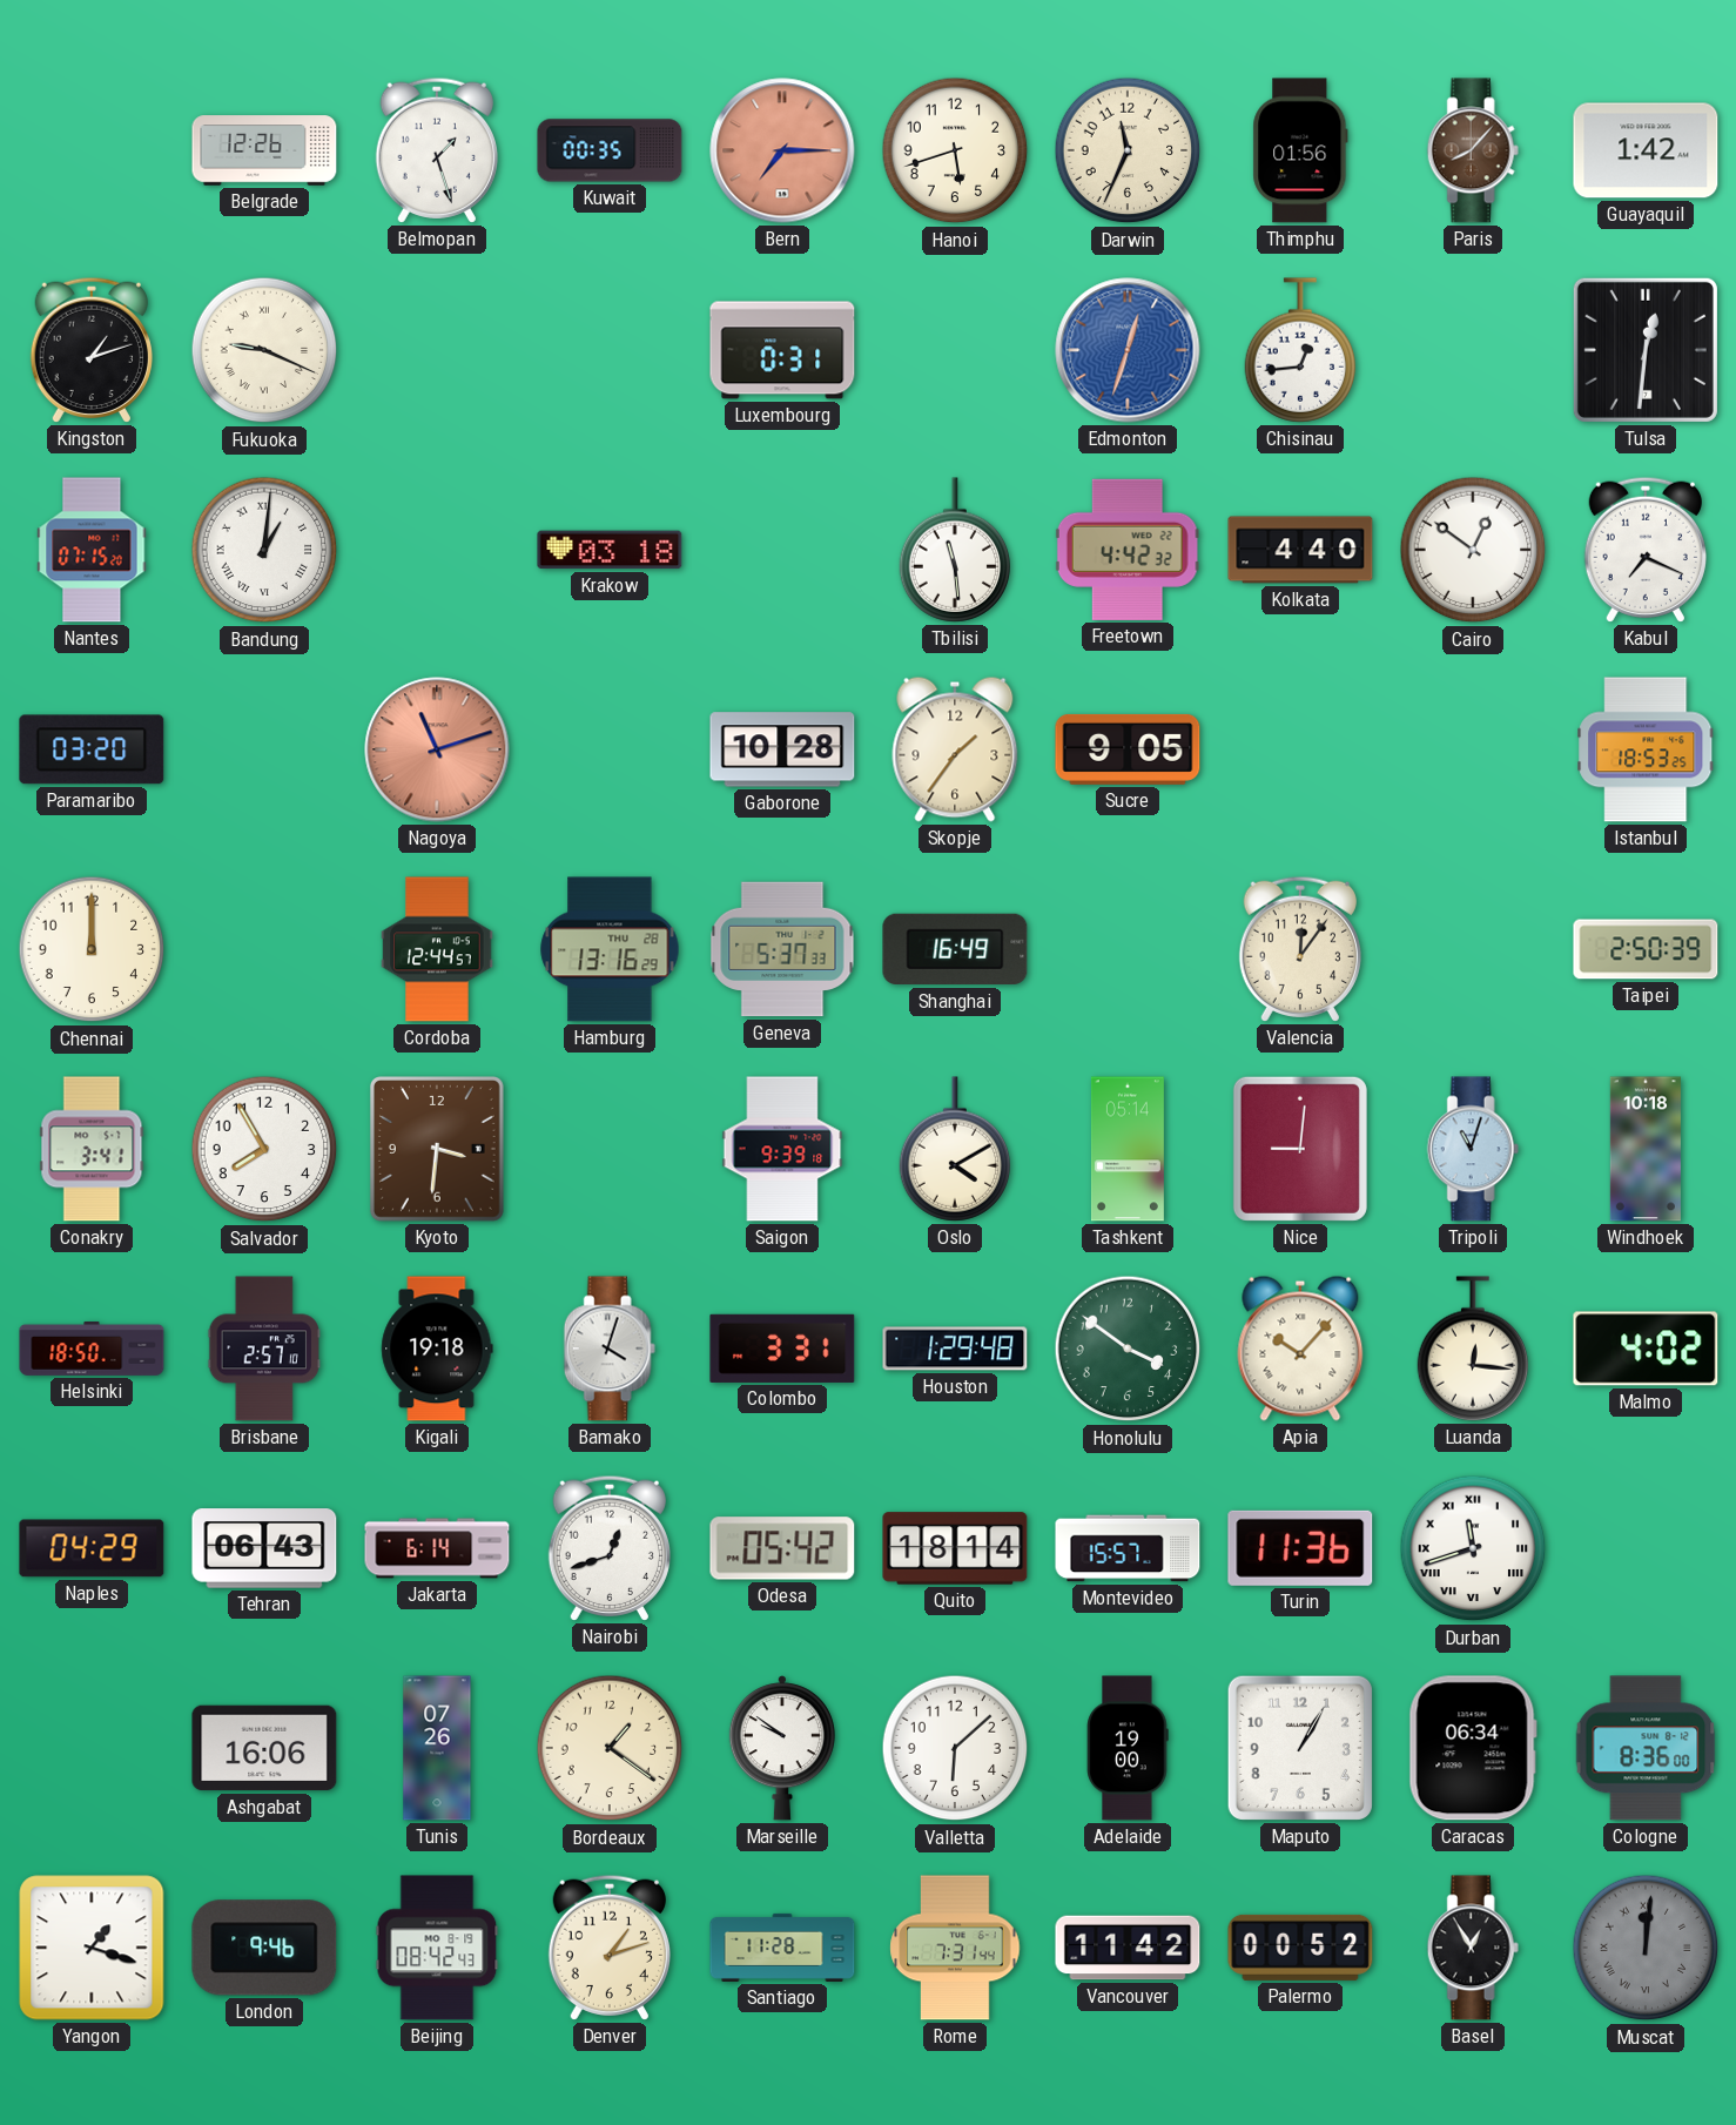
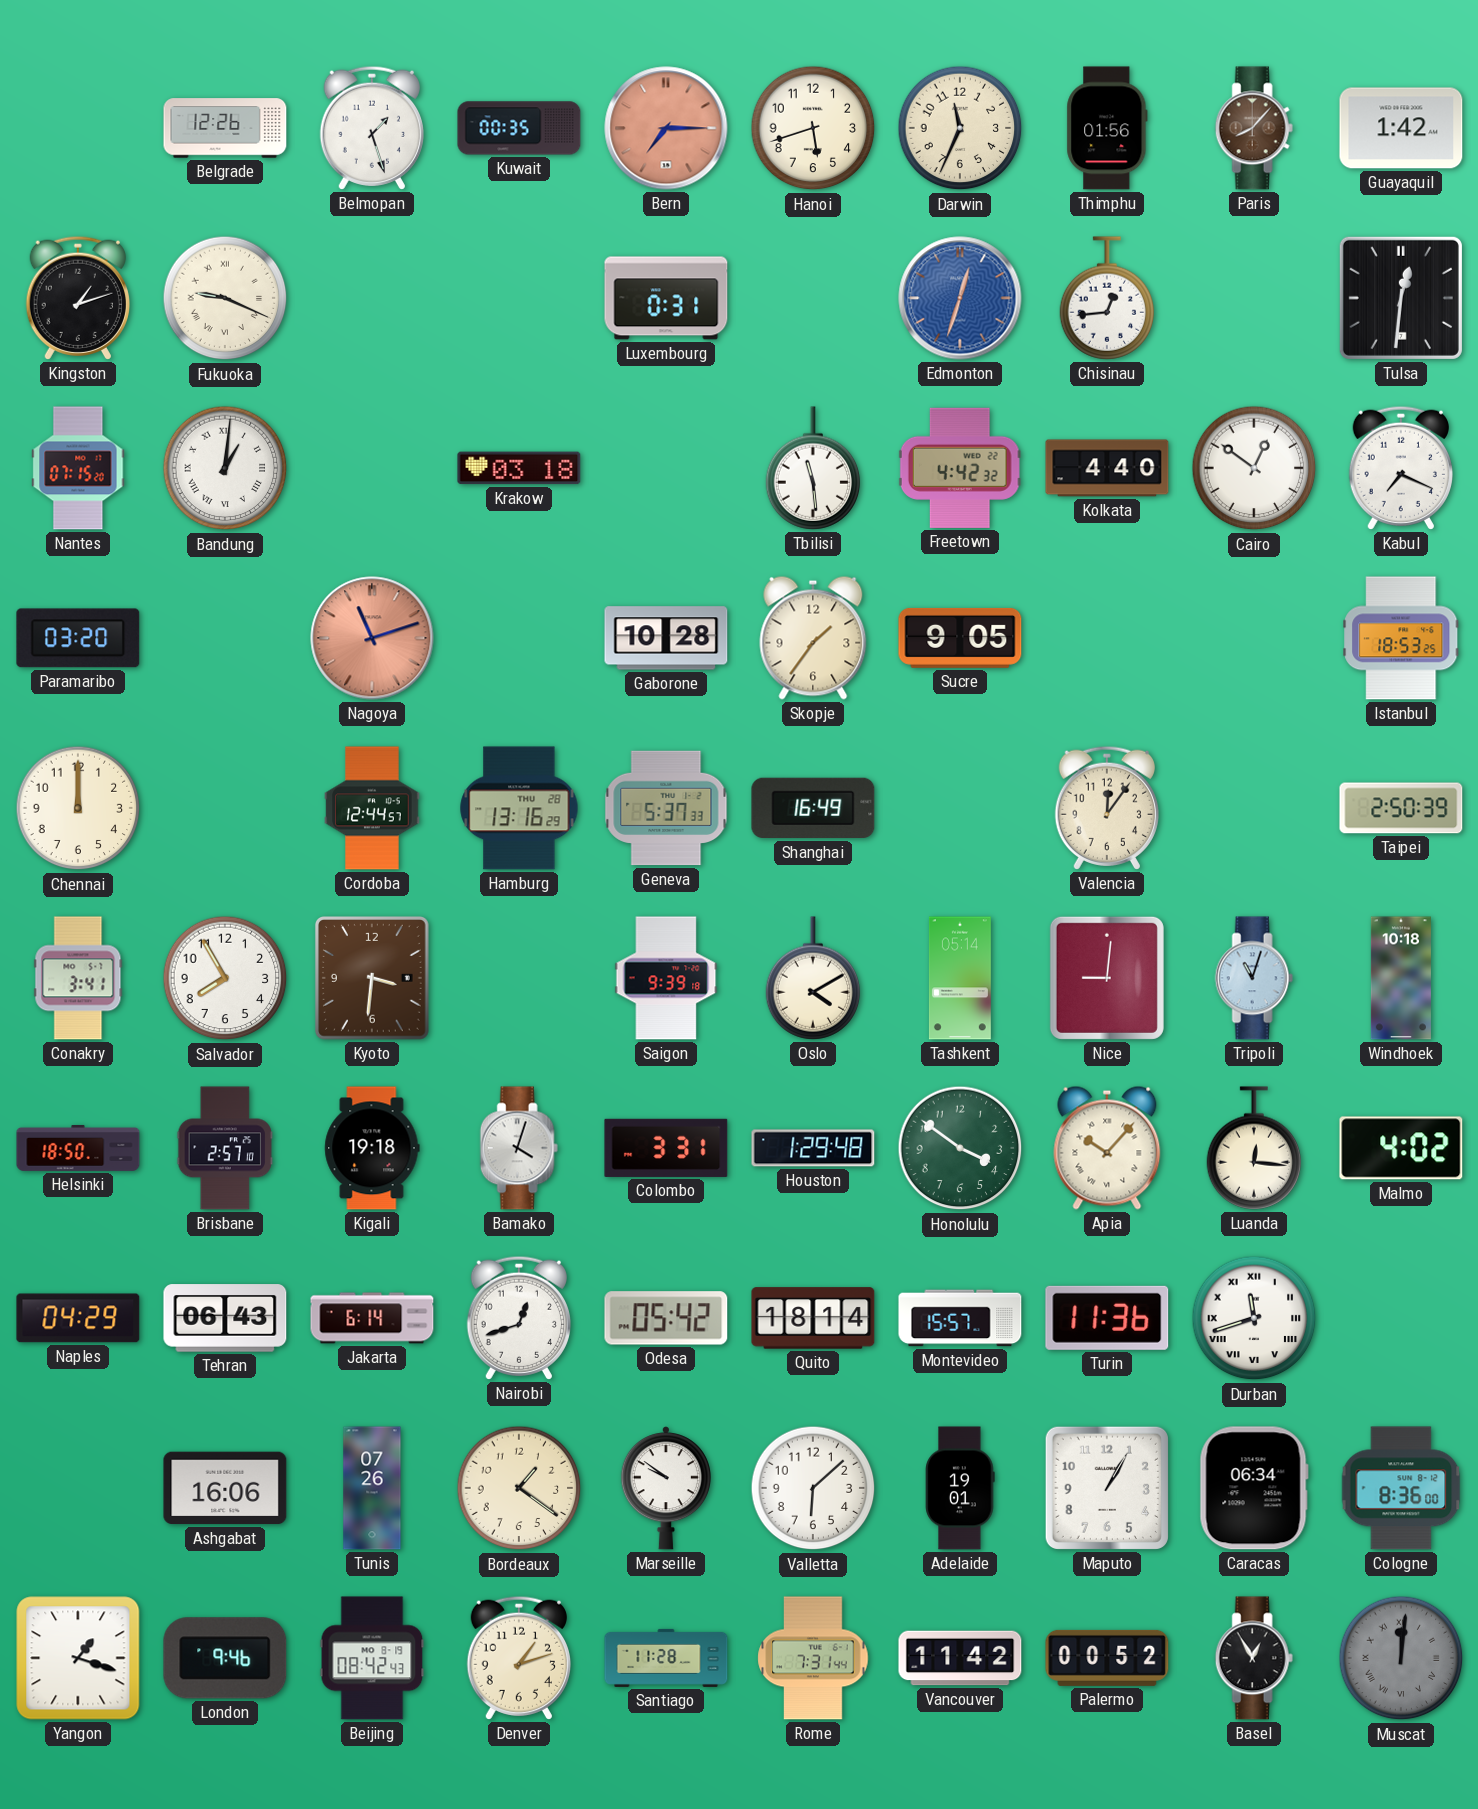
Adelaide: 19:00 -> 19:01
